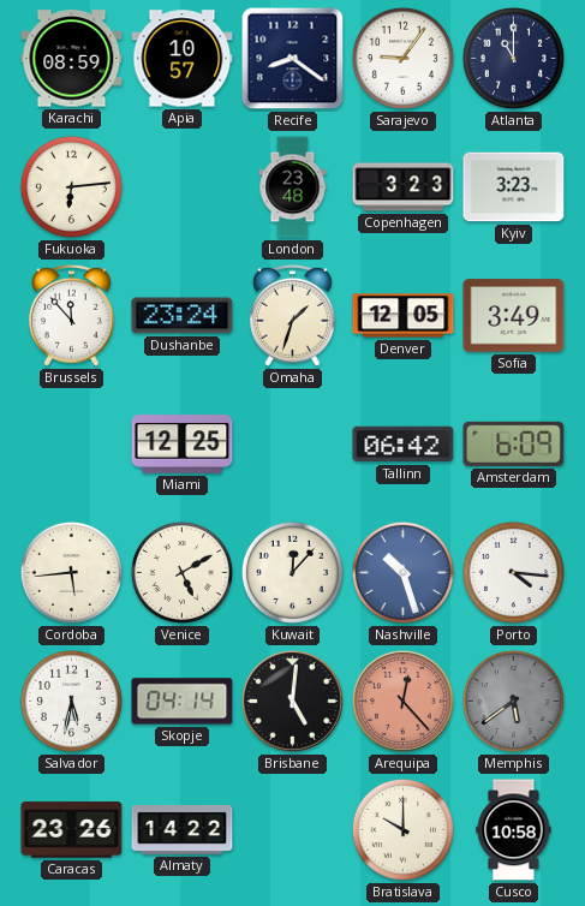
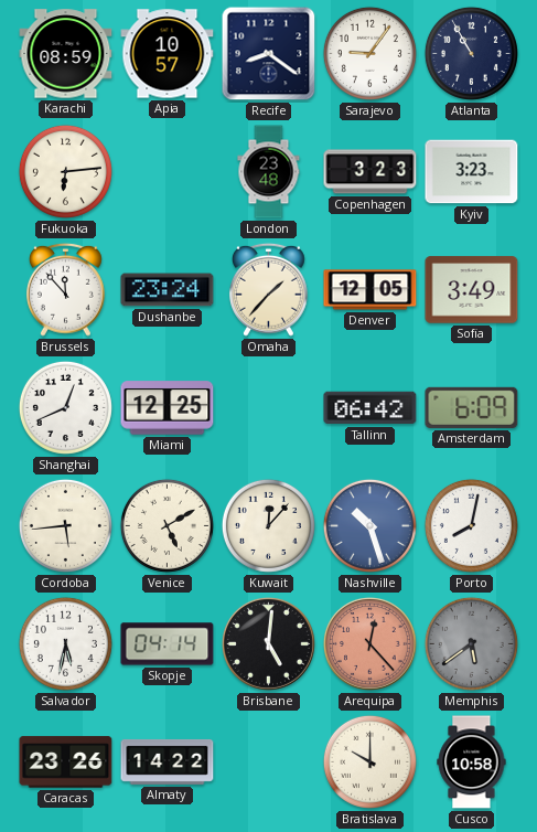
Atlanta: 11:00 -> 10:55
Omaha: 1:33 -> 1:37
Shanghai: none -> 12:41
Porto: 4:16 -> 8:02
